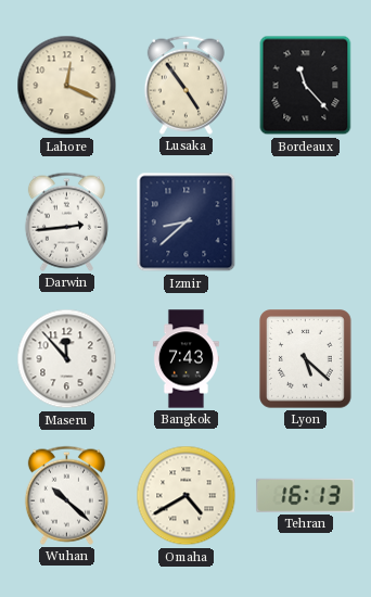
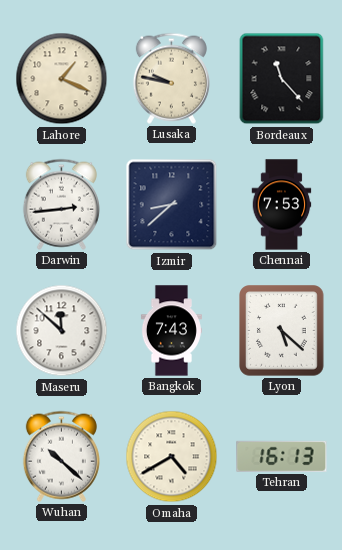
Lahore: 12:19 -> 1:19
Lusaka: 4:54 -> 9:47
Chennai: none -> 7:53
Maseru: 11:53 -> 11:52
